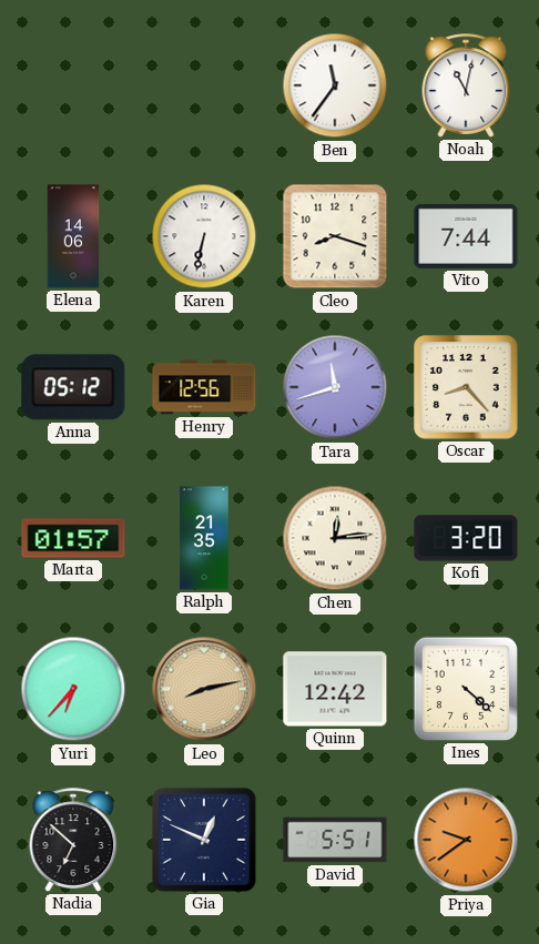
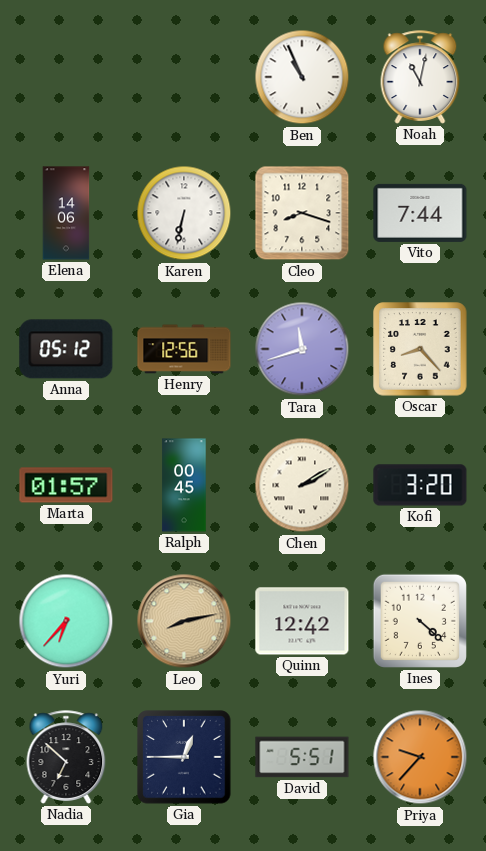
Ben: 11:36 -> 10:56
Ralph: 21:35 -> 00:45
Chen: 12:14 -> 2:10
Gia: 12:49 -> 12:45
Priya: 9:39 -> 9:37
